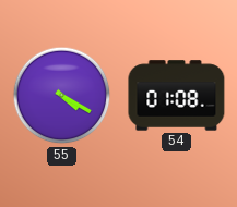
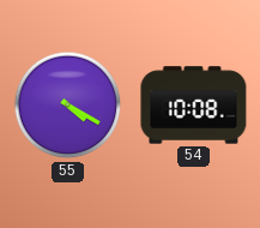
54: 01:08 -> 10:08
